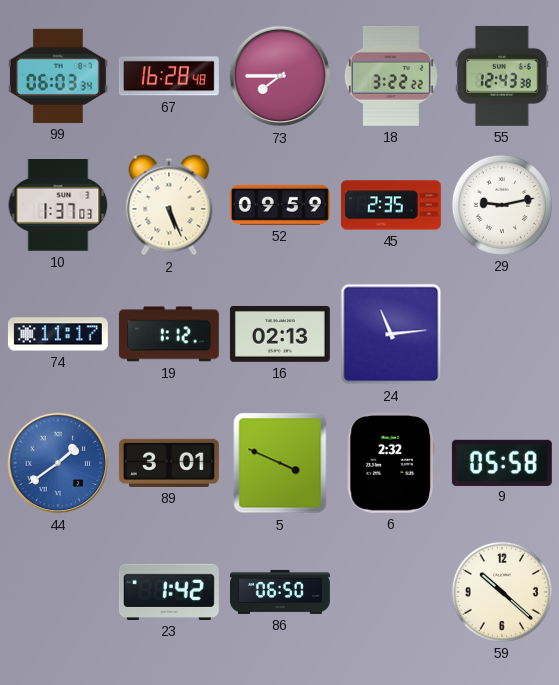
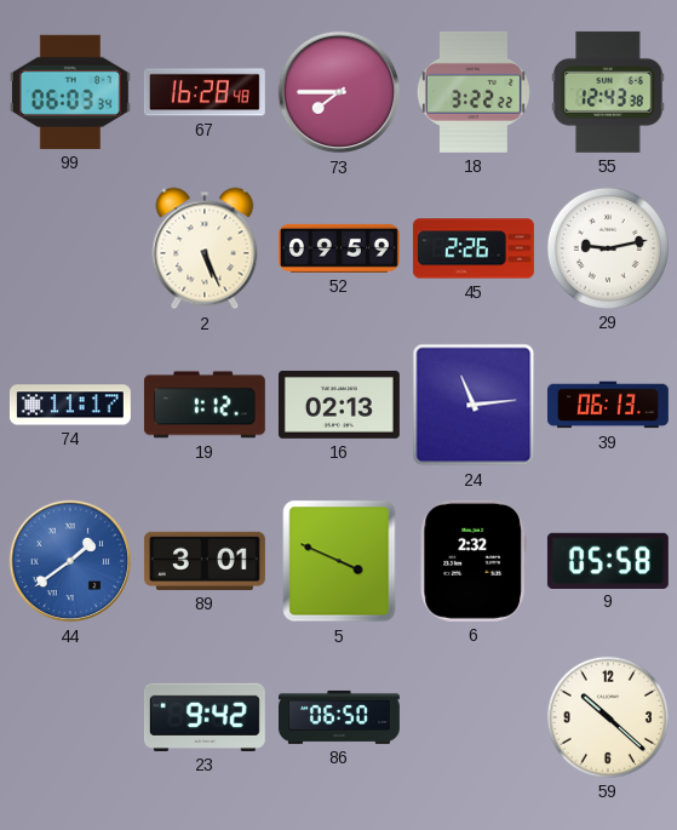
10: 1:37 -> none
45: 2:35 -> 2:26
39: none -> 06:13
23: 1:42 -> 9:42
